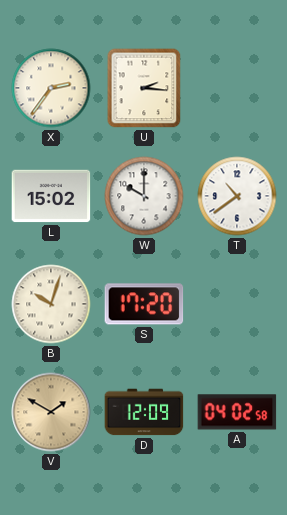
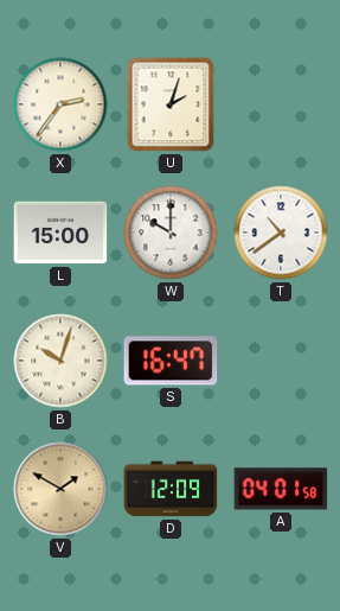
U: 2:16 -> 2:03
L: 15:02 -> 15:00
S: 17:20 -> 16:47
A: 04:02 -> 04:01
